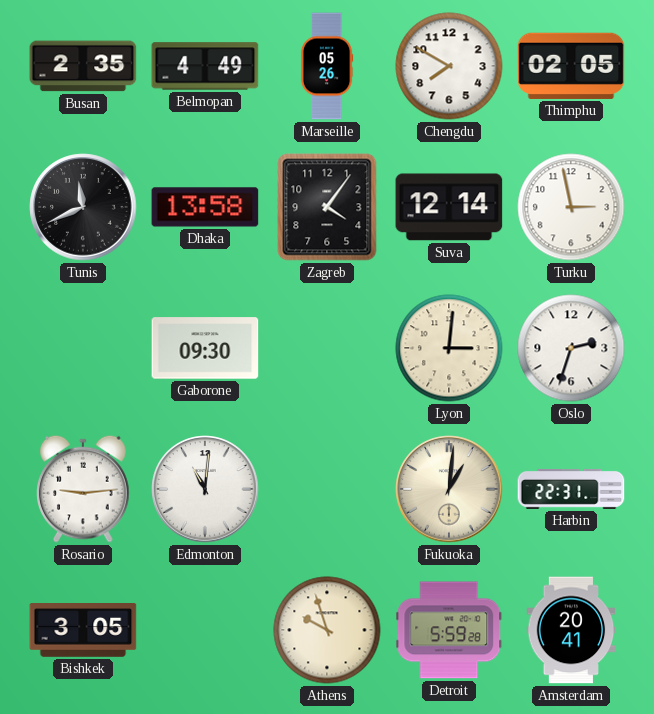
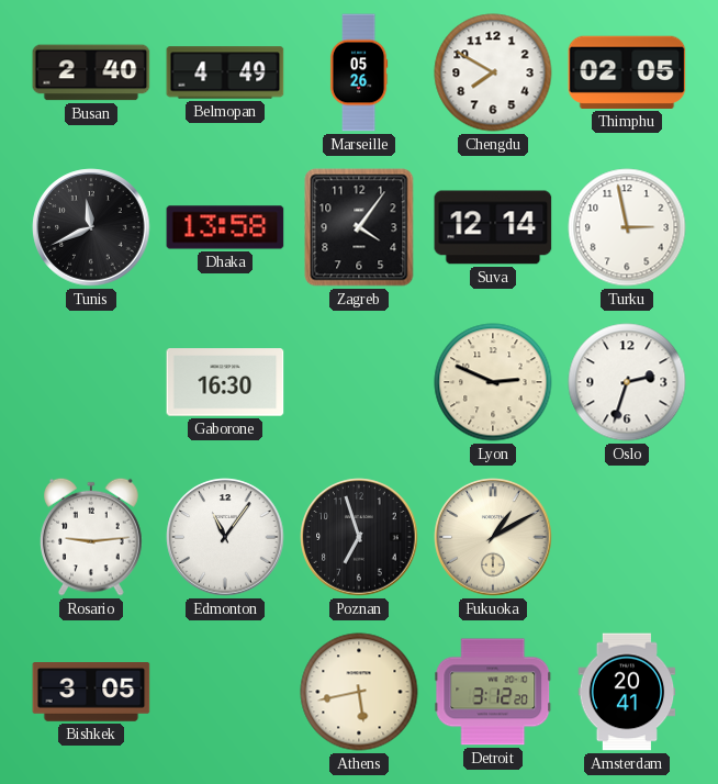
Busan: 2:35 -> 2:40
Gaborone: 09:30 -> 16:30
Lyon: 3:01 -> 2:49
Edmonton: 11:01 -> 11:06
Poznan: none -> 6:57
Fukuoka: 1:01 -> 1:10
Harbin: 22:31 -> none
Athens: 9:57 -> 5:43
Detroit: 5:59 -> 3:12
